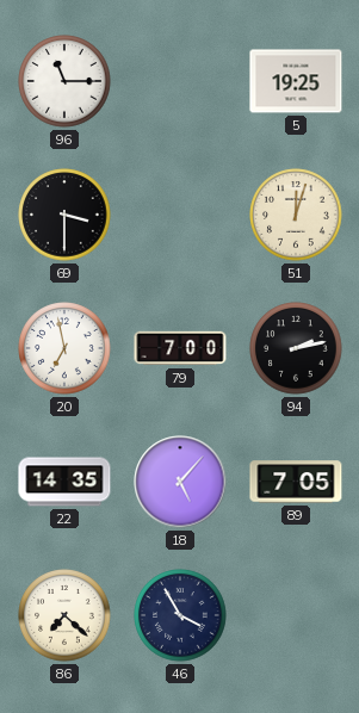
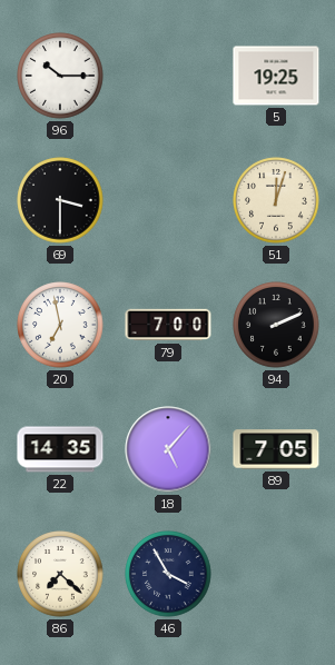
96: 11:15 -> 10:15
94: 2:13 -> 2:11
